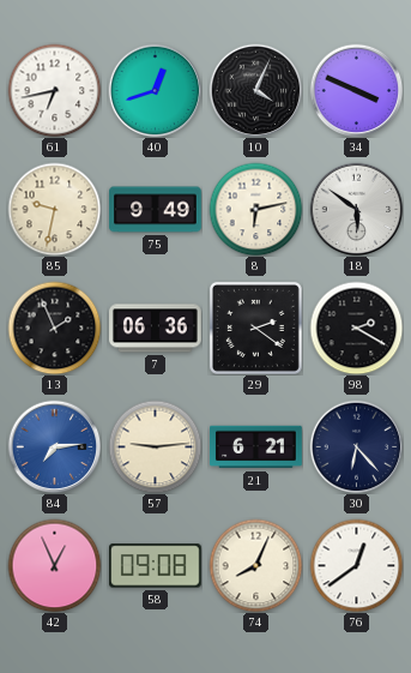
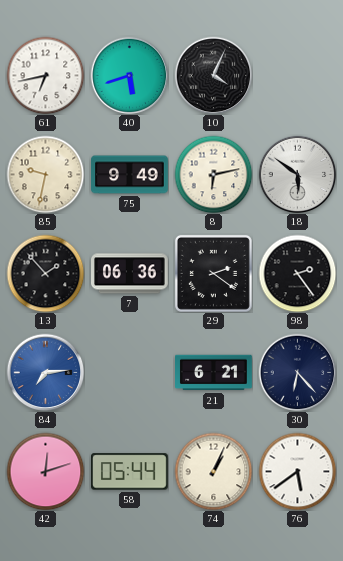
40: 12:42 -> 5:42
34: 3:49 -> none
13: 1:56 -> 1:53
98: 2:20 -> 2:24
57: 9:14 -> none
42: 12:56 -> 12:12
58: 09:08 -> 05:44
74: 8:04 -> 1:04
76: 12:39 -> 5:39
